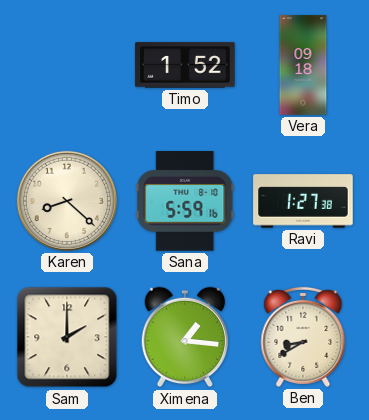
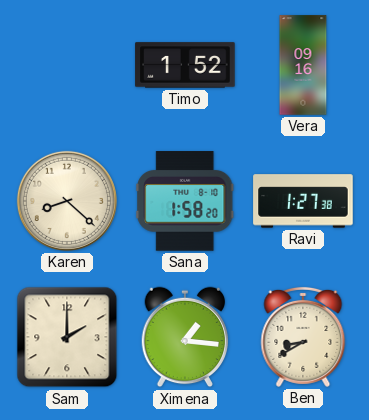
Vera: 09:18 -> 09:16
Sana: 5:59 -> 1:58
